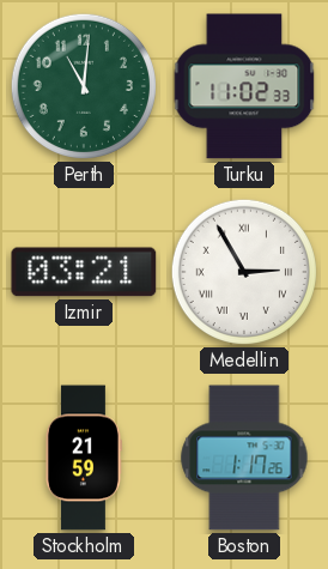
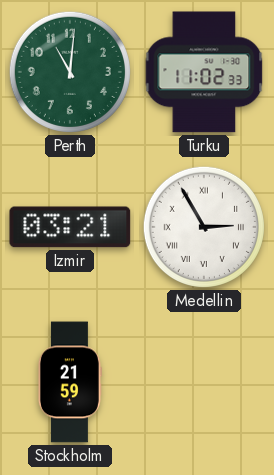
Boston: 1:17 -> none
